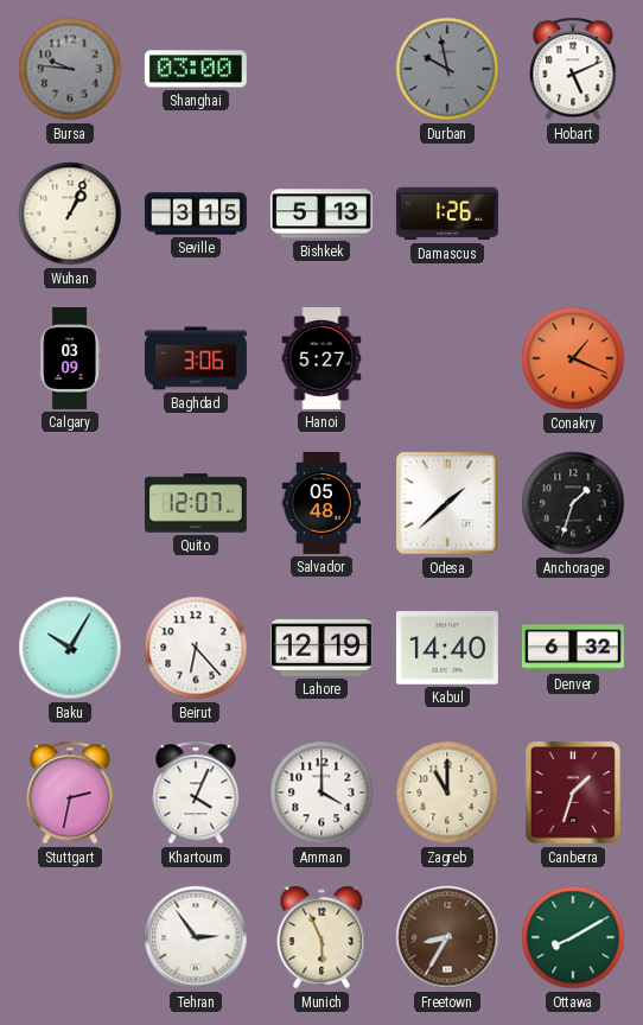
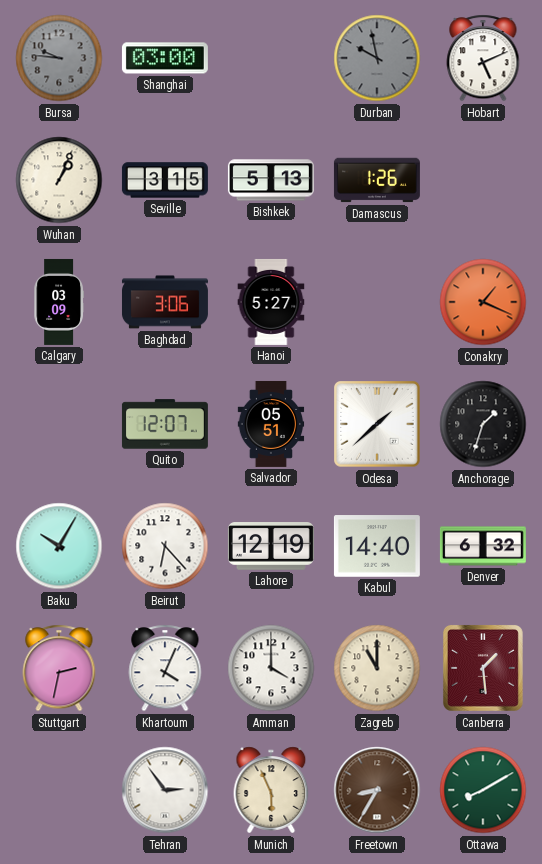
Salvador: 05:48 -> 05:51
Canberra: 1:33 -> 1:29
